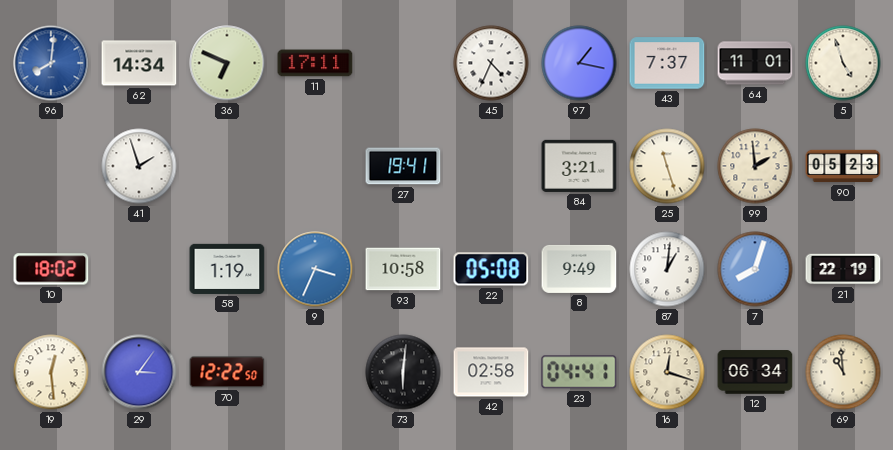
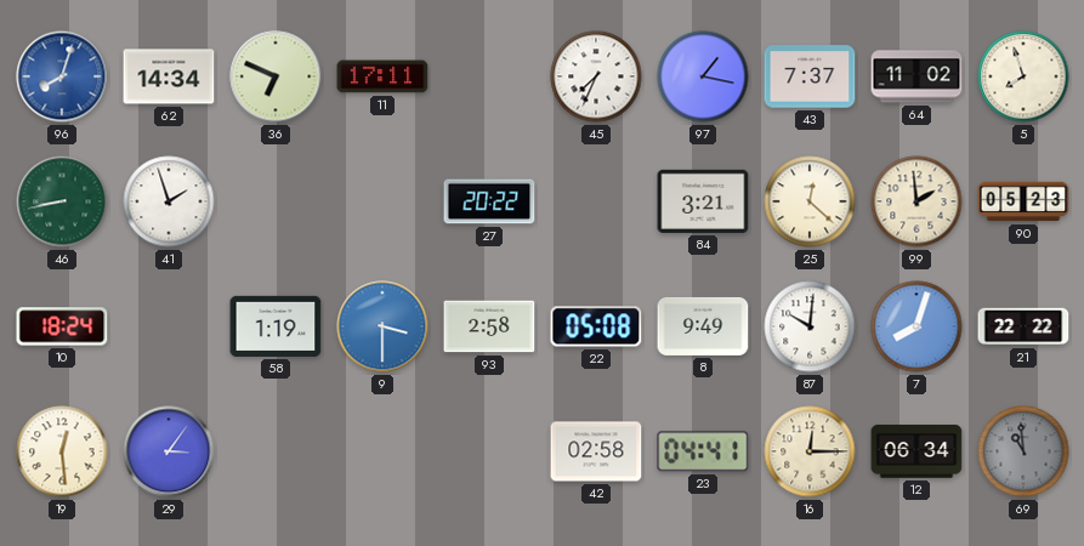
96: 8:01 -> 8:03
45: 4:34 -> 7:34
64: 11:01 -> 11:02
5: 4:57 -> 7:57
46: none -> 8:43
27: 19:41 -> 20:22
25: 11:27 -> 12:22
10: 18:02 -> 18:24
9: 3:34 -> 3:30
93: 10:58 -> 2:58
87: 1:01 -> 10:01
21: 22:19 -> 22:22
70: 12:22 -> none
73: 6:01 -> none
16: 12:18 -> 12:15
69 dial: cream -> grey
